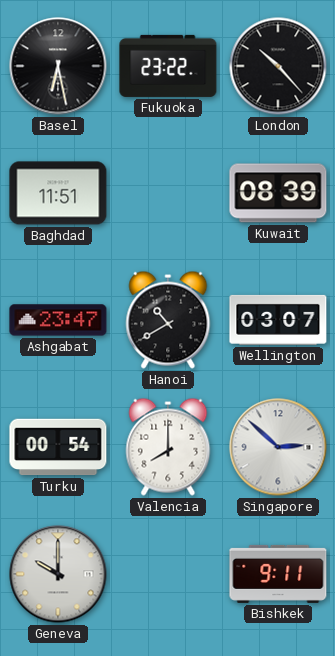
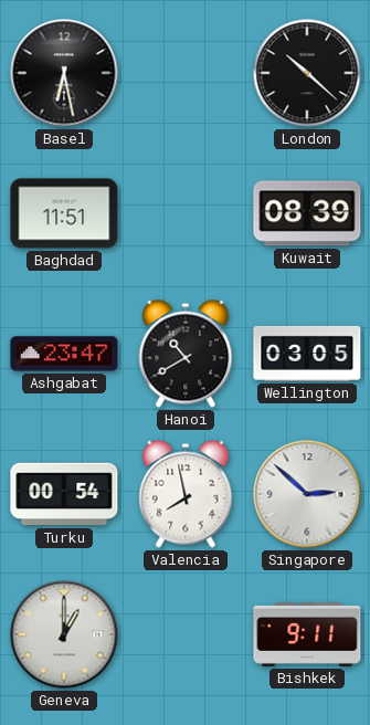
Fukuoka: 23:22 -> none
London: 10:23 -> 10:22
Wellington: 03:07 -> 03:05
Valencia: 8:00 -> 7:58
Geneva: 10:00 -> 1:00
